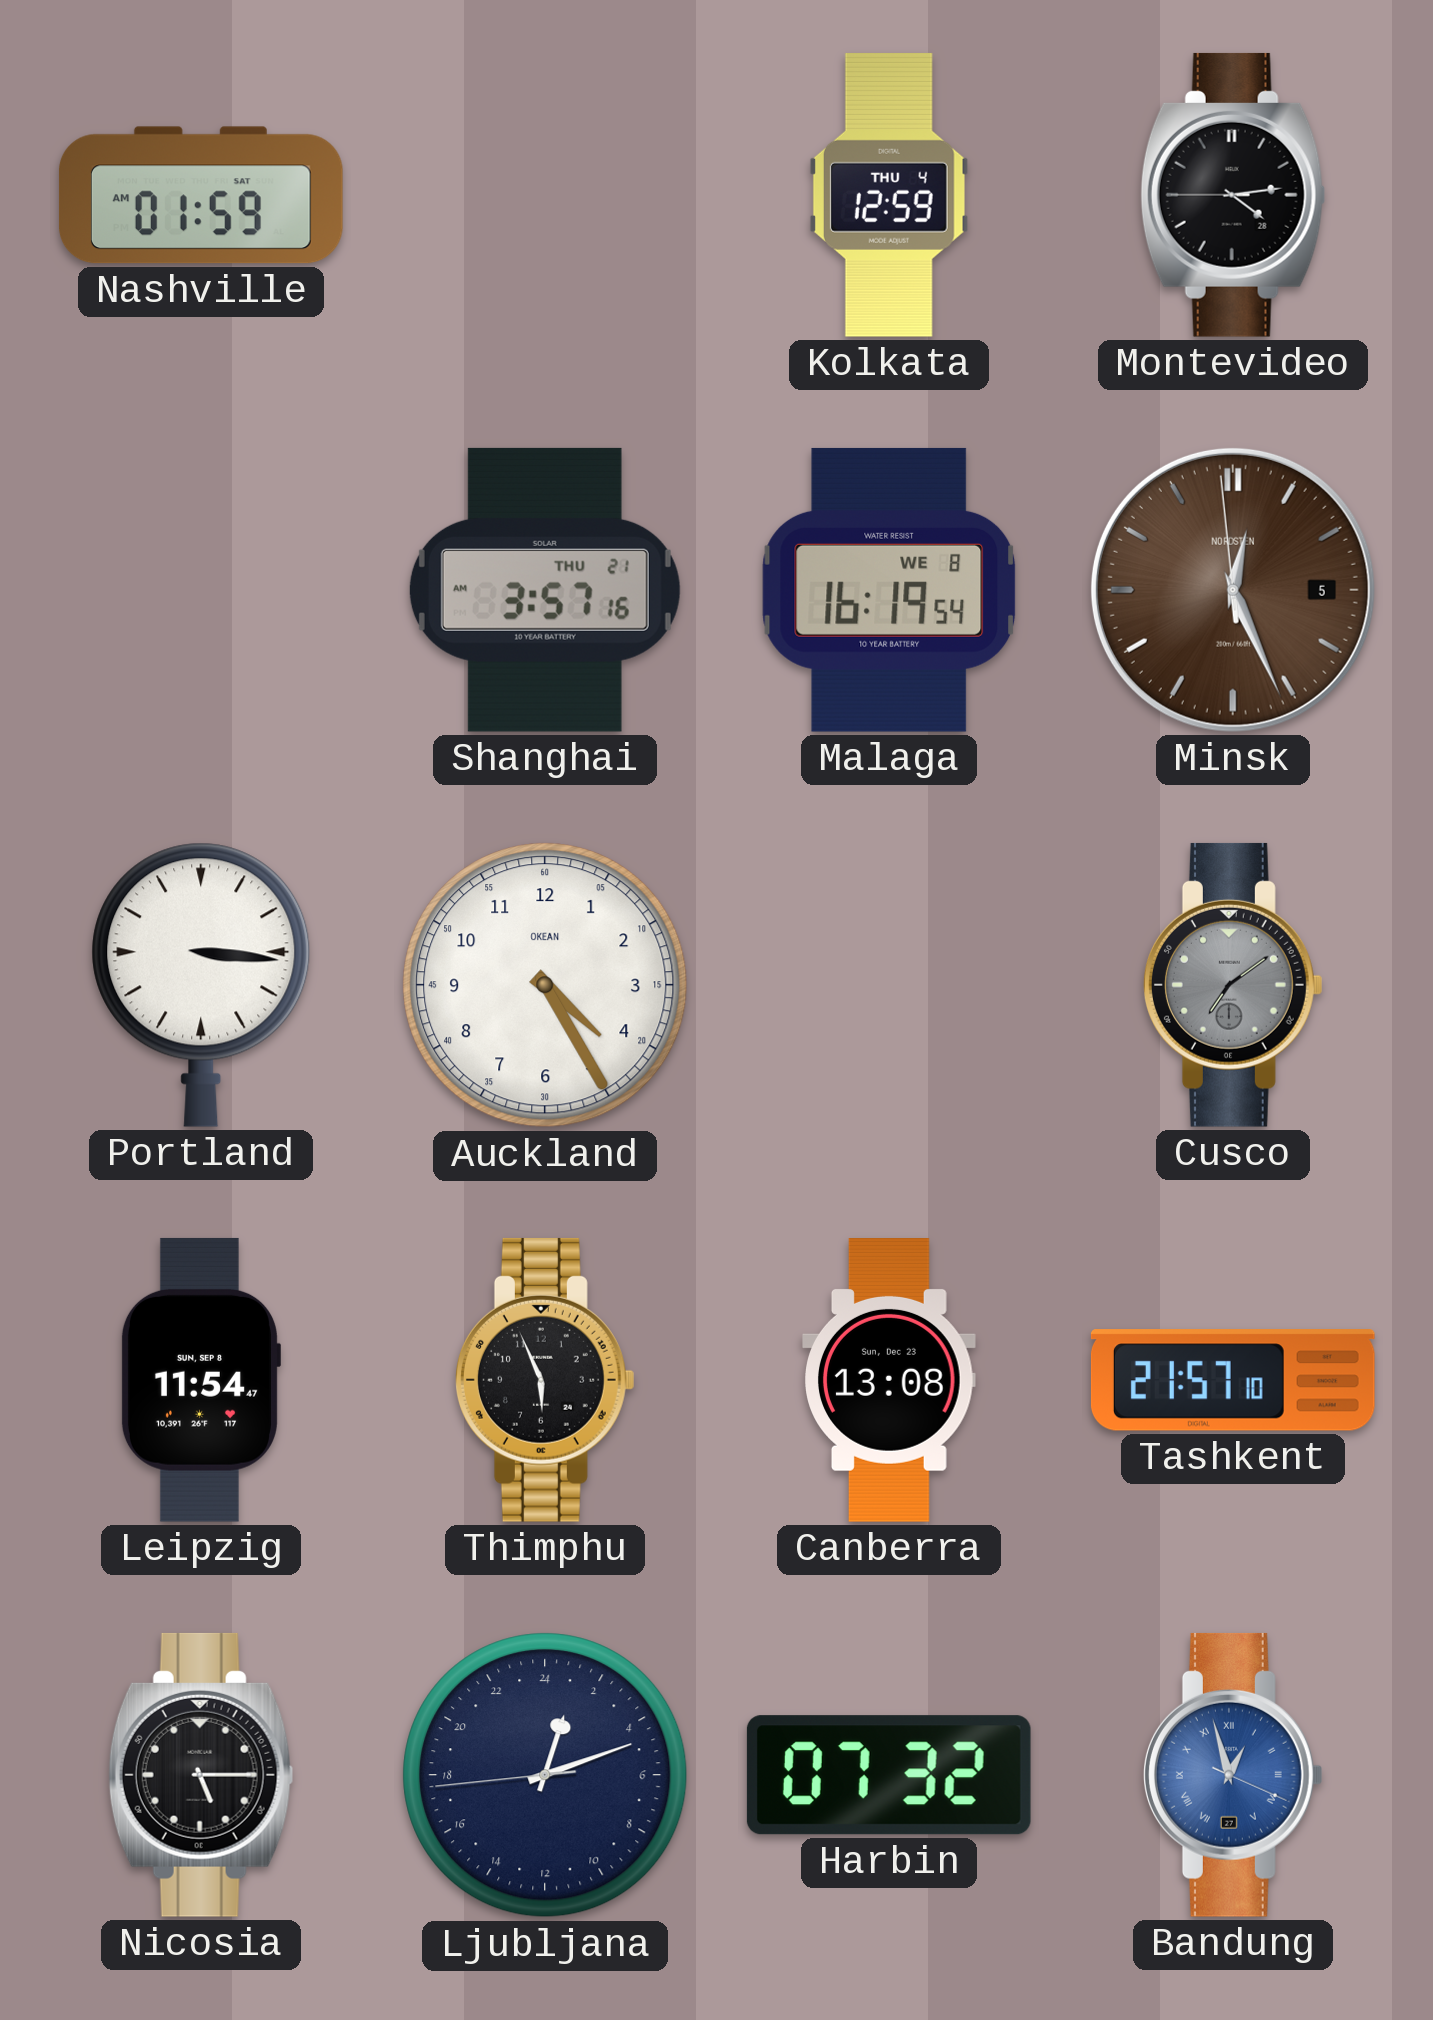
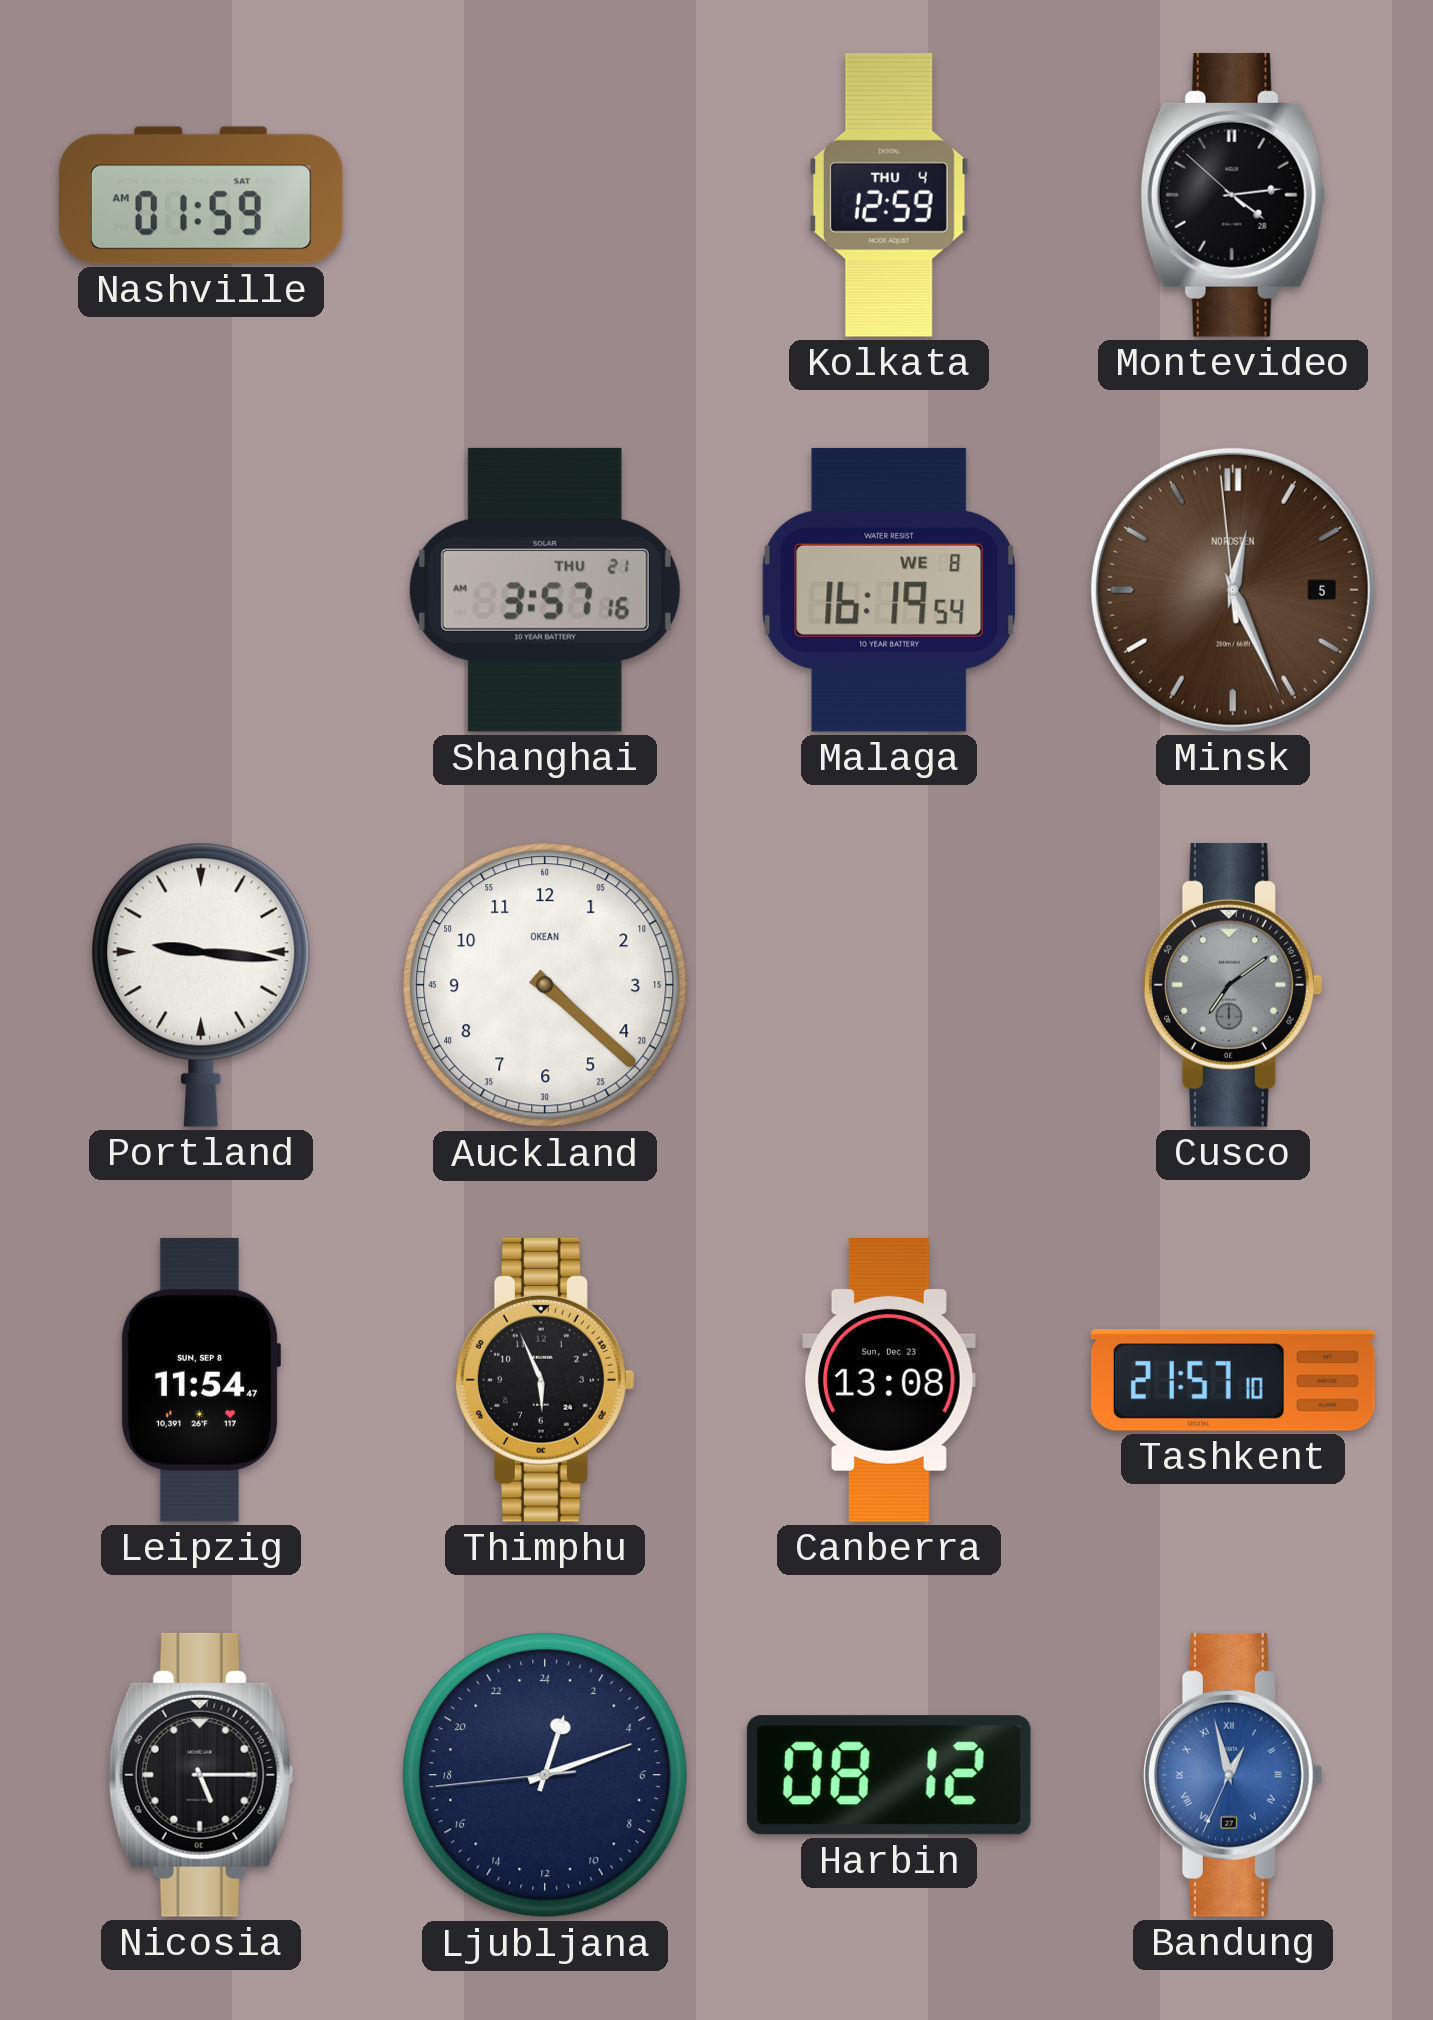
Montevideo: 4:13:45 -> 4:13:52
Portland: 3:16 -> 9:16
Auckland: 4:25 -> 4:22
Harbin: 07:32 -> 08:12
Bandung: 12:57:19 -> 12:57:34
